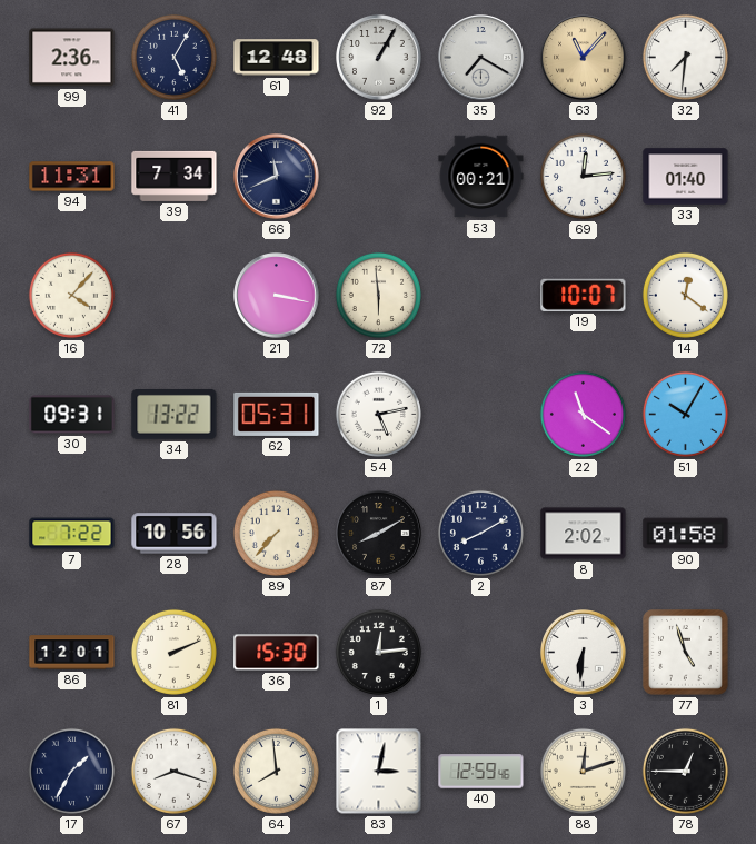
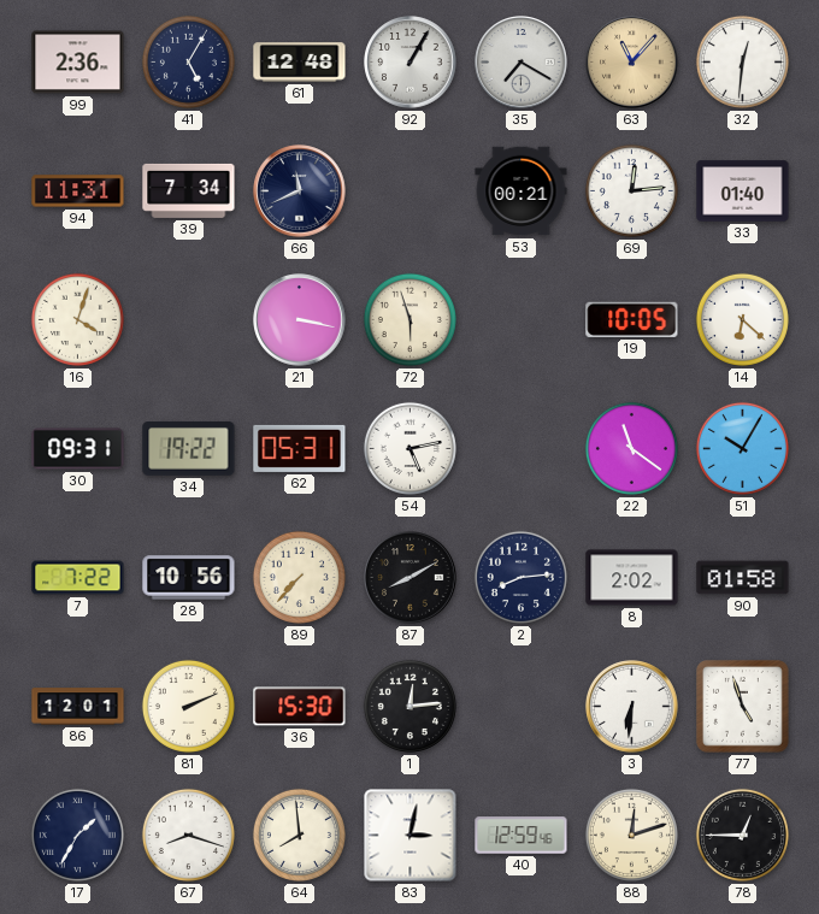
32: 7:31 -> 12:31
16: 4:07 -> 4:03
72: 5:59 -> 5:57
19: 10:07 -> 10:05
14: 12:21 -> 6:22
34: 13:22 -> 19:22
2: 8:10 -> 8:14
